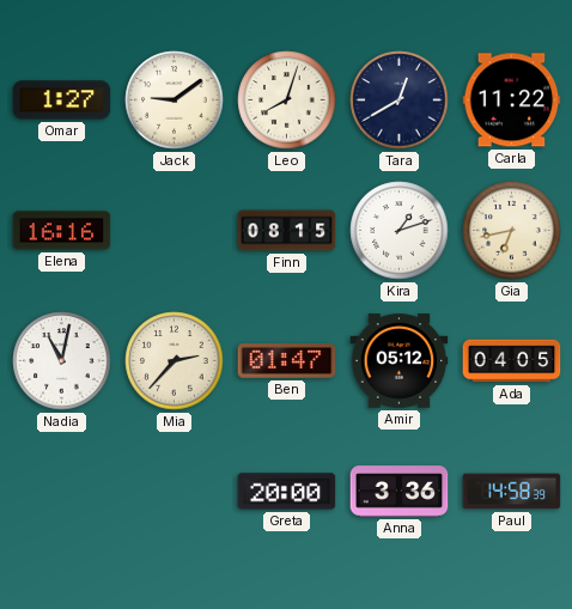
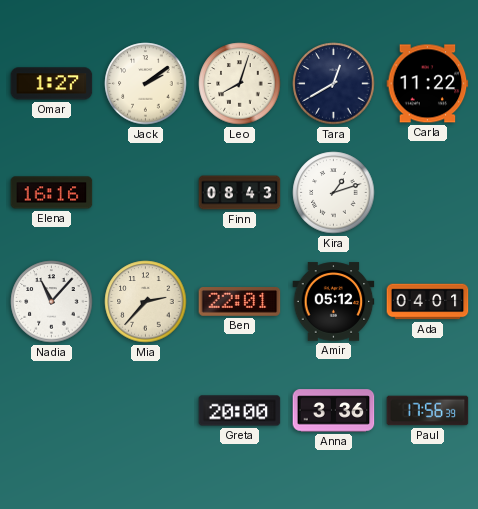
Jack: 9:09 -> 2:09
Finn: 08:15 -> 08:43
Gia: 6:43 -> none
Nadia: 11:02 -> 11:07
Ben: 01:47 -> 22:01
Ada: 04:05 -> 04:01
Paul: 14:58 -> 17:56
